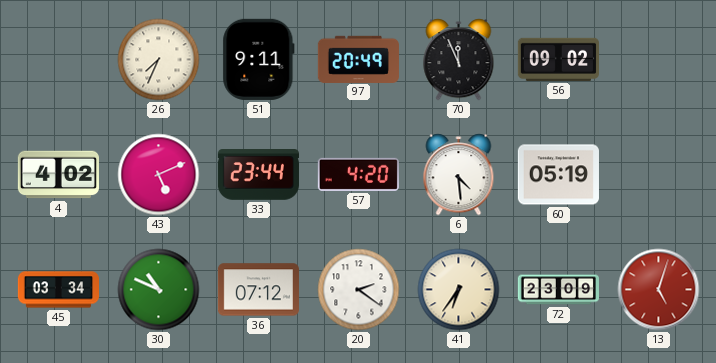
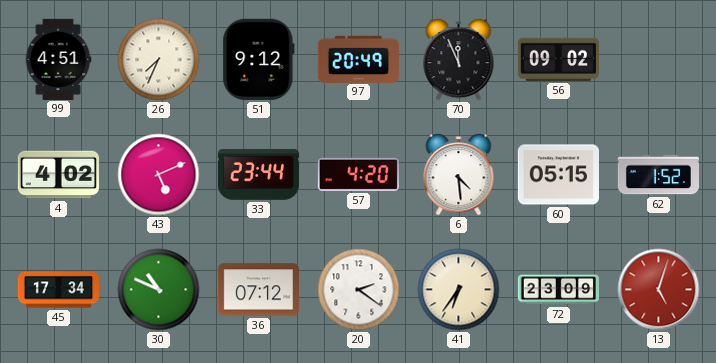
99: none -> 4:51
51: 9:11 -> 9:12
60: 05:19 -> 05:15
62: none -> 1:52
45: 03:34 -> 17:34
